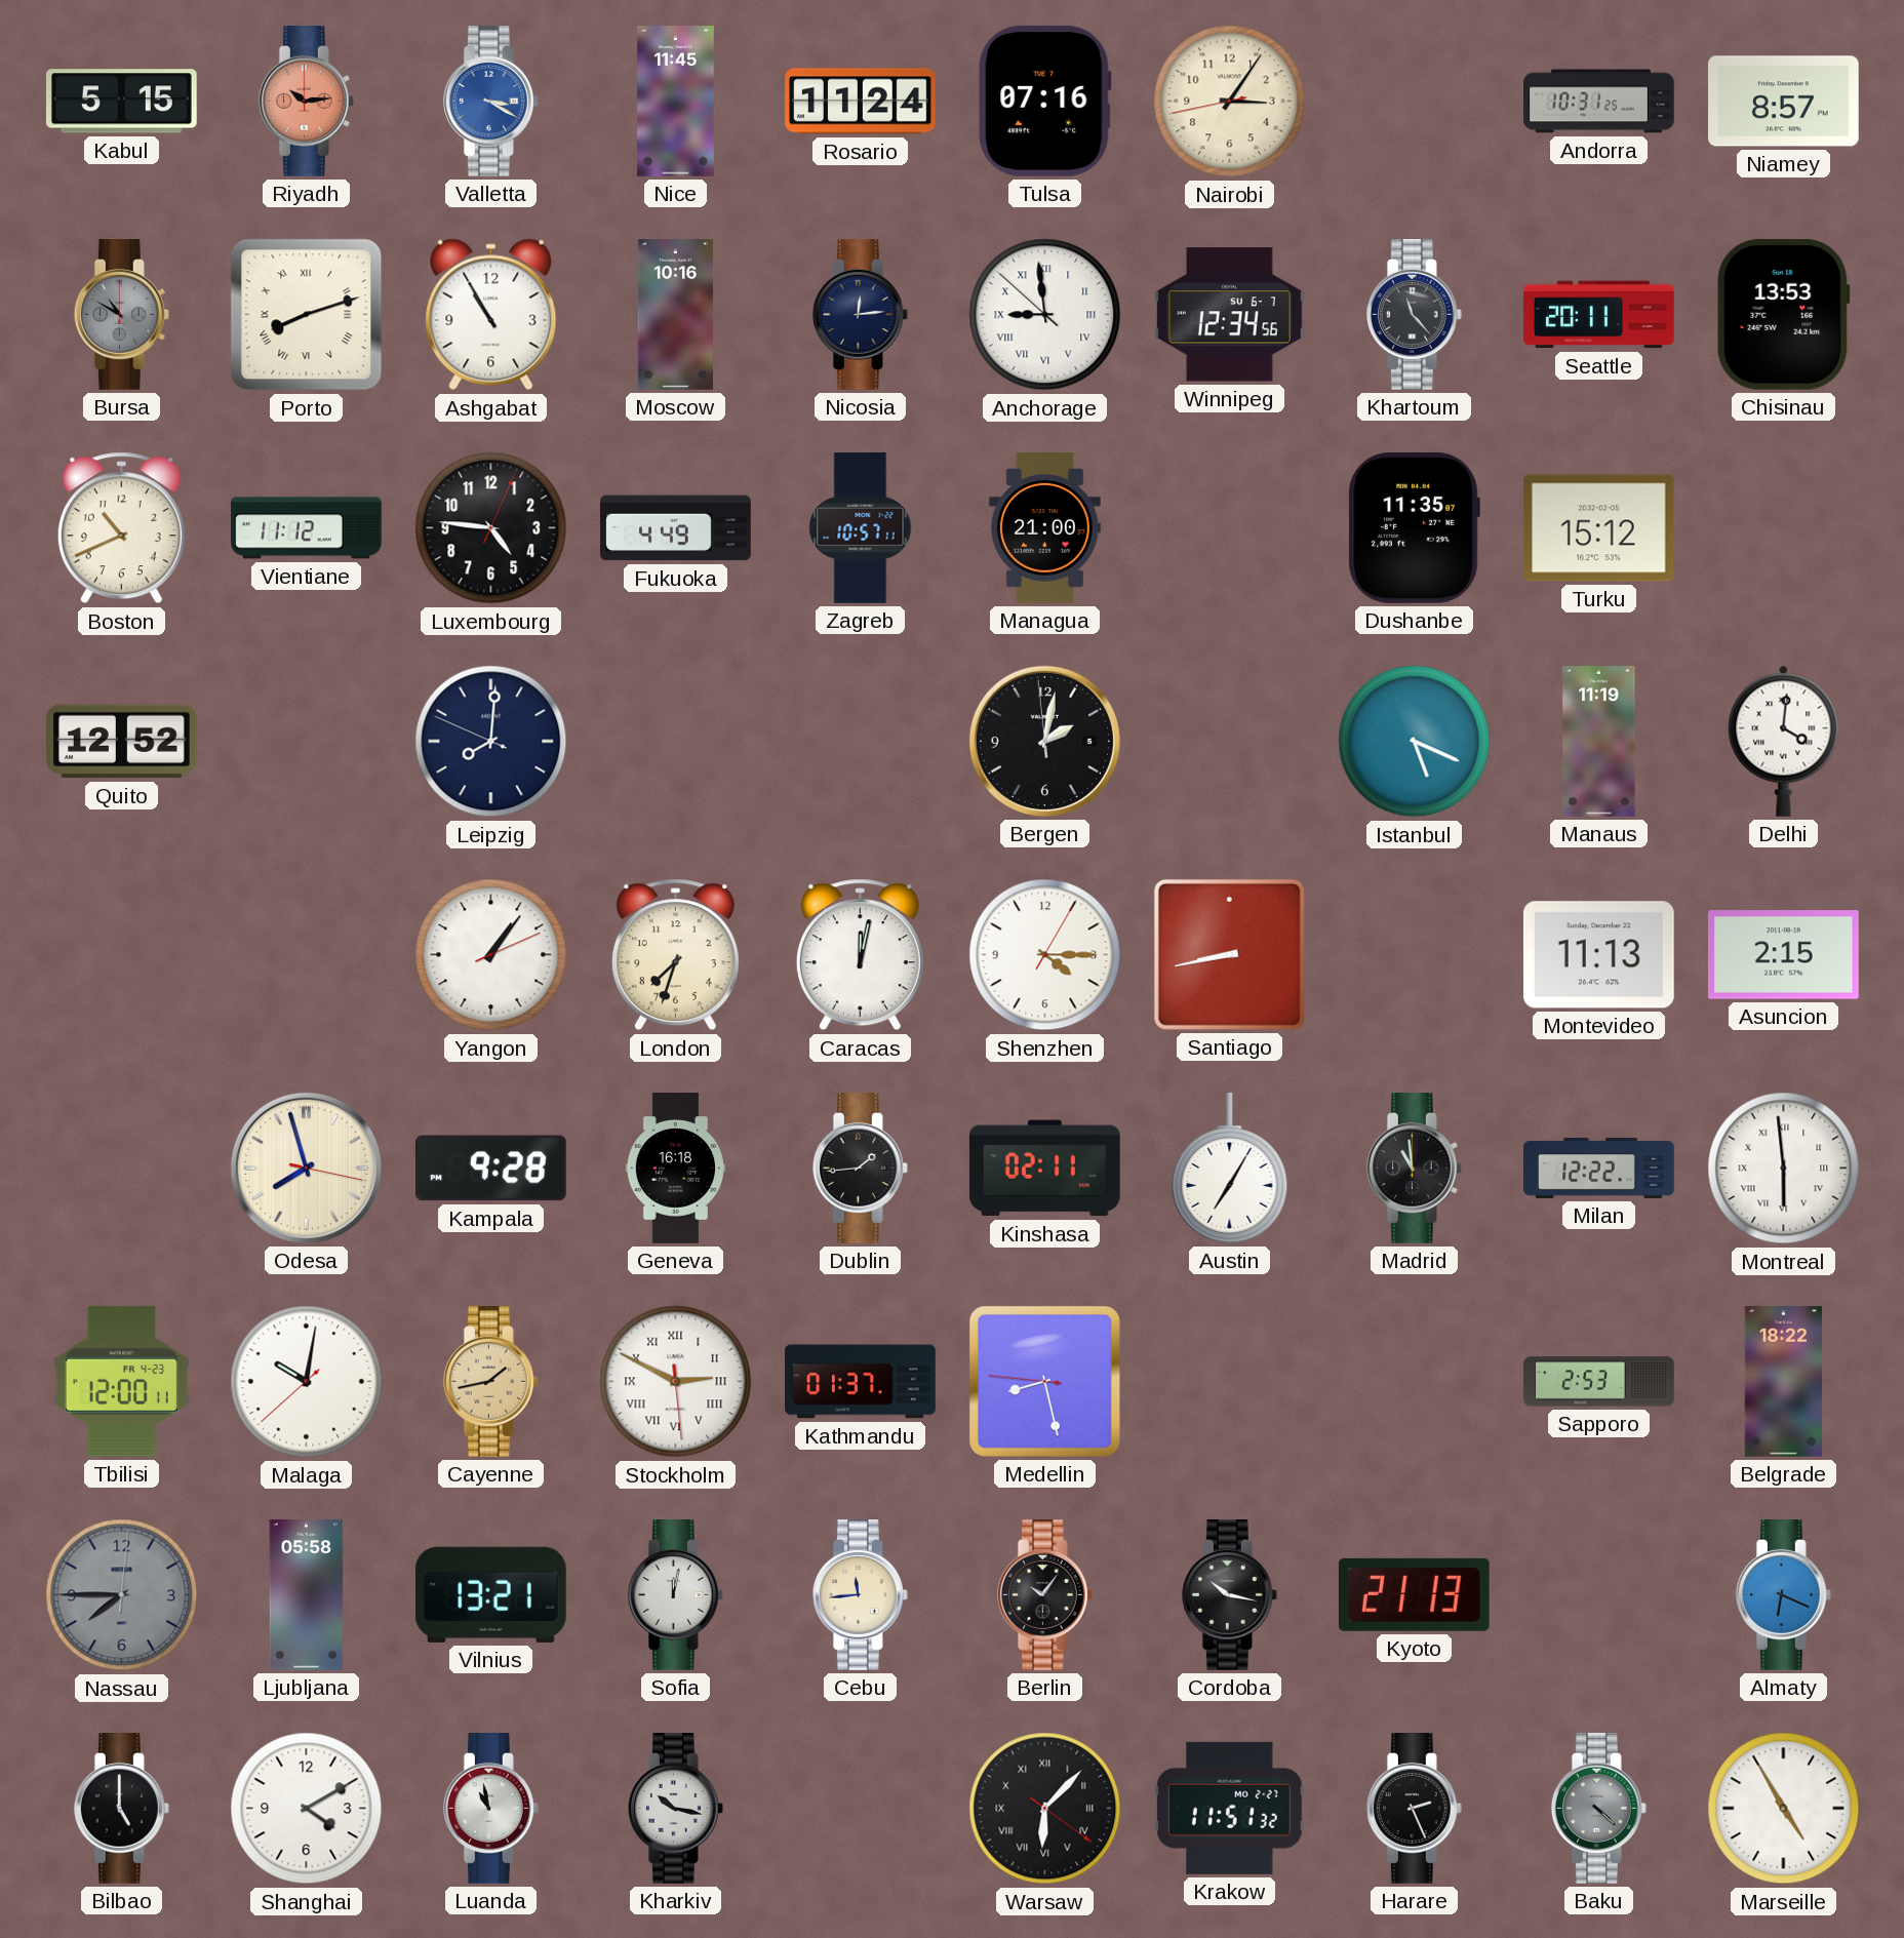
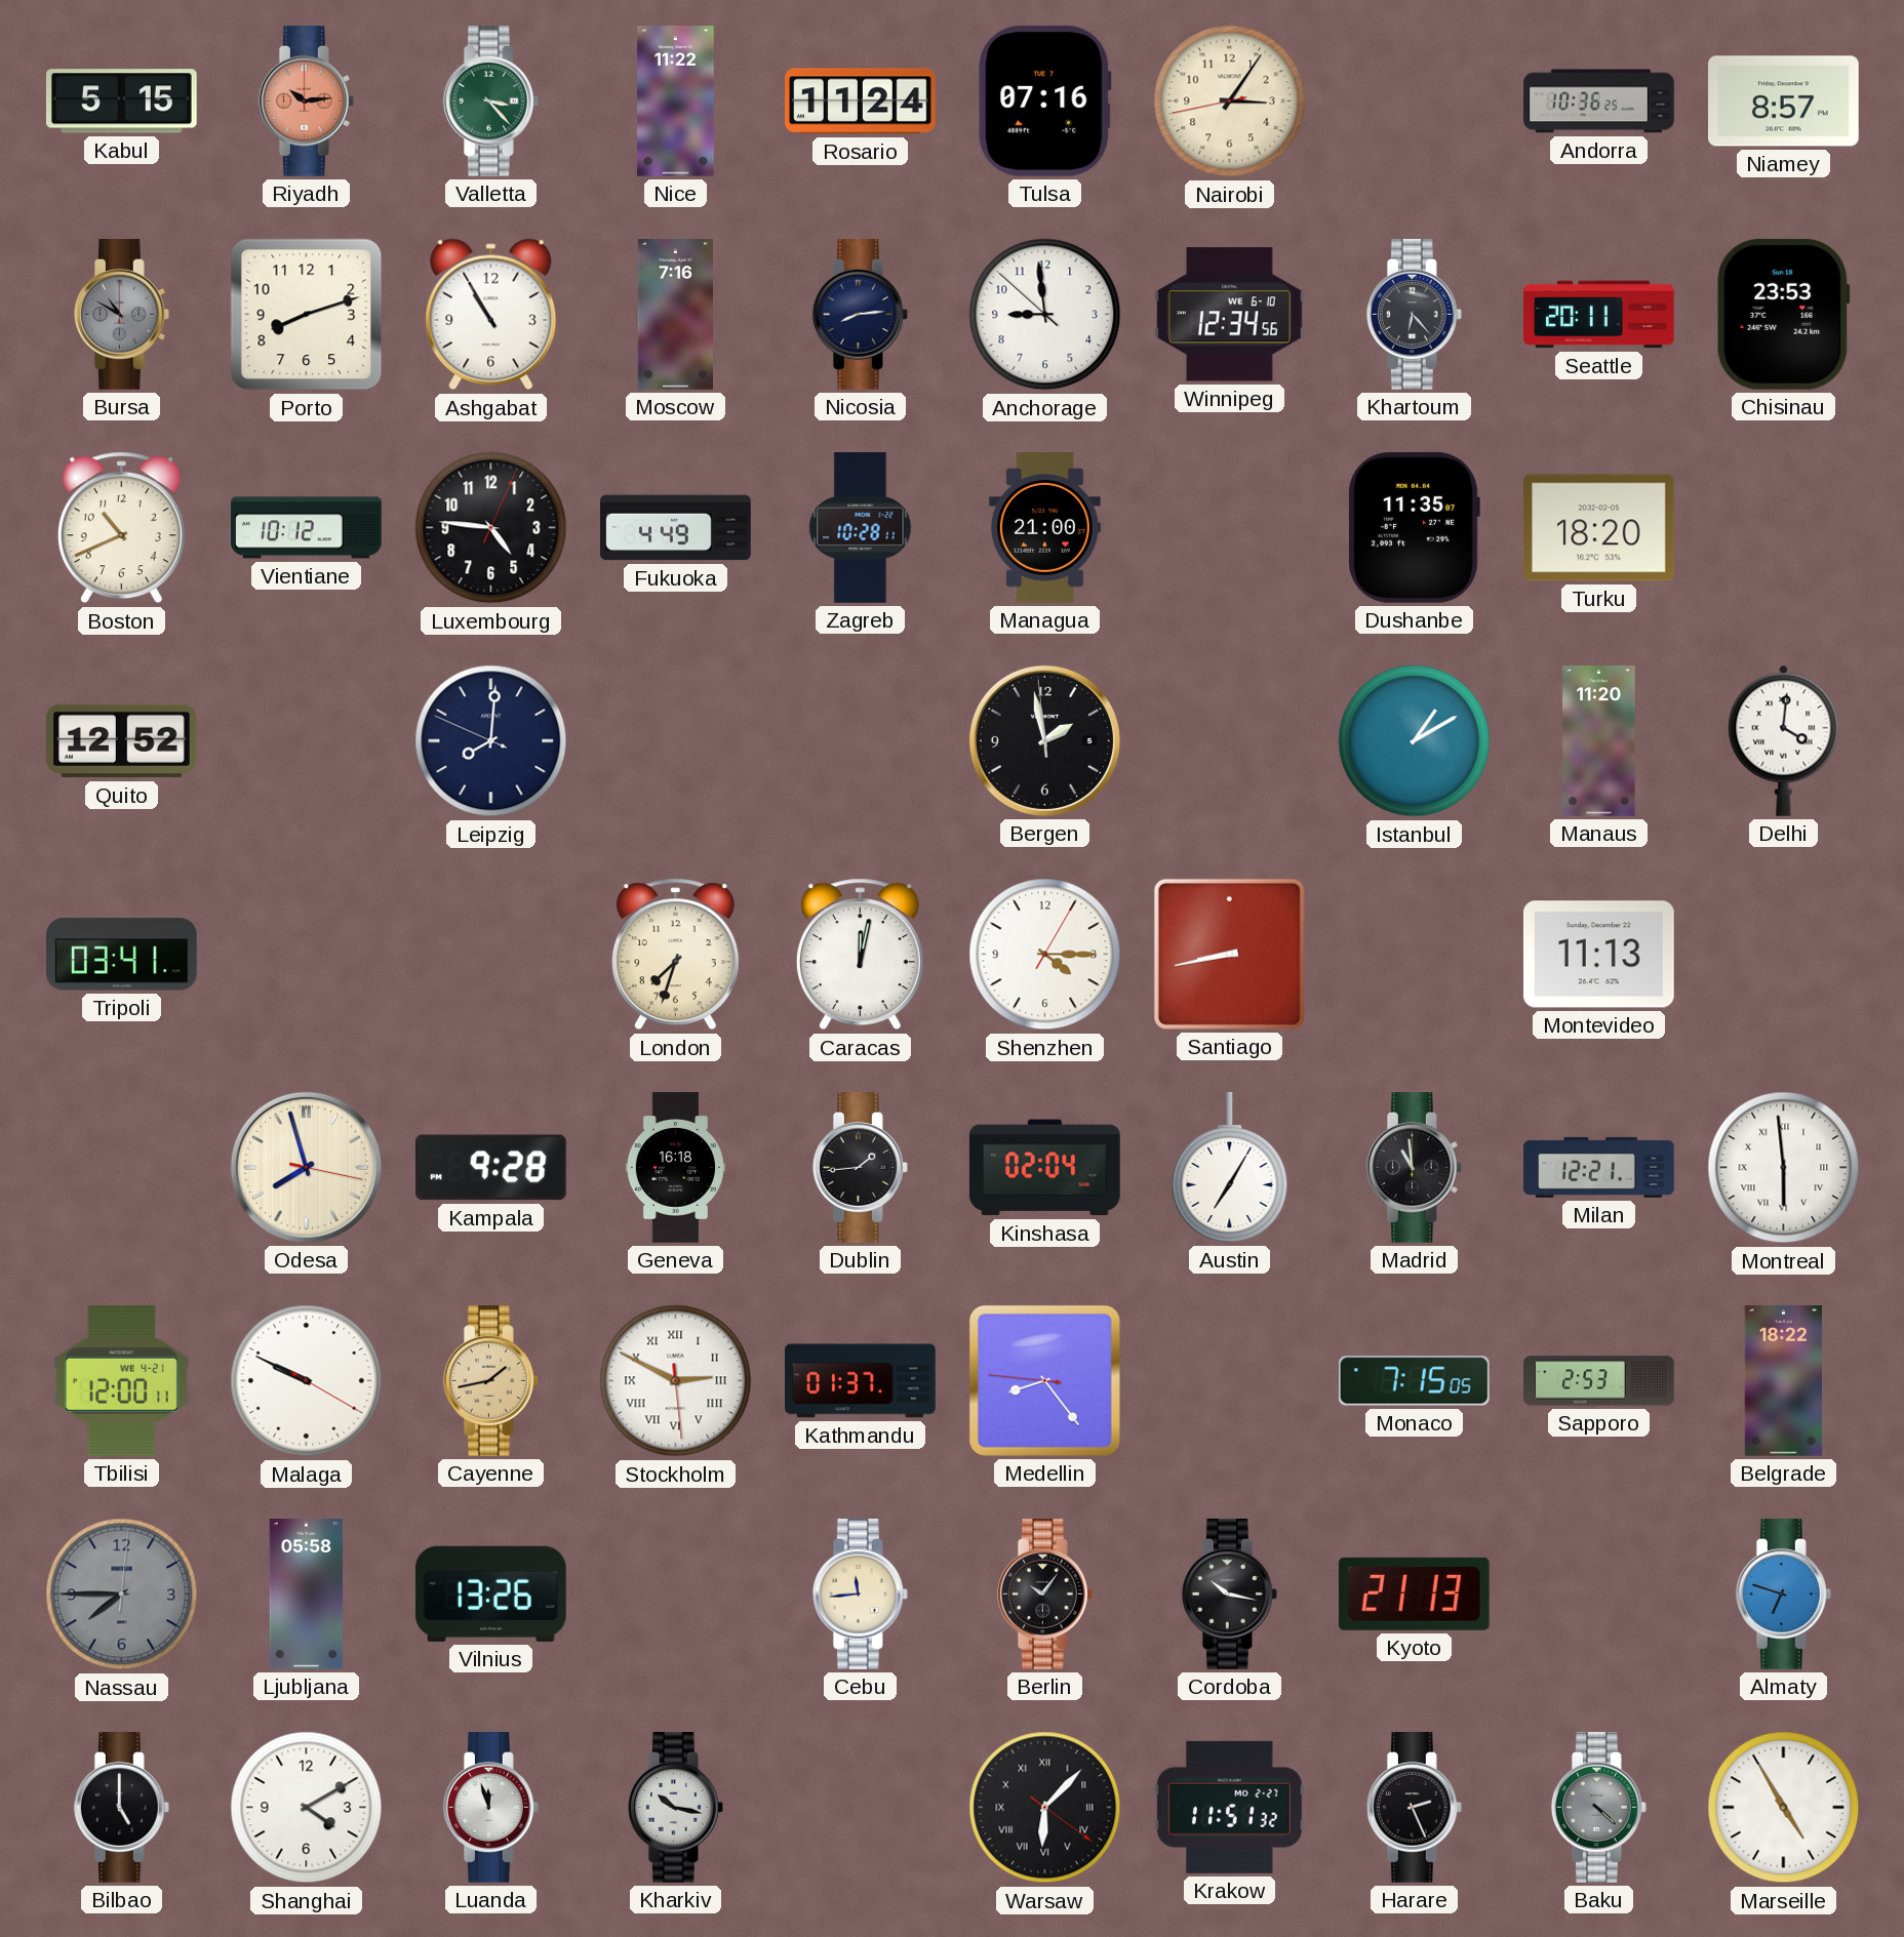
Valletta: 3:20 -> 3:23
Valletta dial: blue -> green
Nice: 11:45 -> 11:22
Andorra: 10:31 -> 10:36
Porto numerals: Roman -> Arabic
Moscow: 10:16 -> 7:16
Nicosia: 12:14 -> 8:14
Anchorage numerals: Roman -> Arabic
Winnipeg date: SU 6-7 -> WE 6-10
Khartoum: 11:23 -> 6:23
Chisinau: 13:53 -> 23:53
Vientiane: 11:12 -> 10:12
Zagreb: 10:57 -> 10:28
Turku: 15:12 -> 18:20
Bergen: 2:01 -> 1:57
Istanbul: 5:19 -> 1:10
Manaus: 11:19 -> 11:20
Tripoli: none -> 03:41
Yangon: 1:06 -> none
Asuncion: 2:15 -> none
Kinshasa: 02:11 -> 02:04
Milan: 12:22 -> 12:21
Tbilisi date: FR 4-23 -> WE 4-21
Malaga: 10:01 -> 9:49
Medellin: 8:27 -> 8:23
Monaco: none -> 7:15
Vilnius: 13:21 -> 13:26
Sofia: 12:02 -> none
Almaty: 6:19 -> 6:48
Luanda: 10:58 -> 11:57
